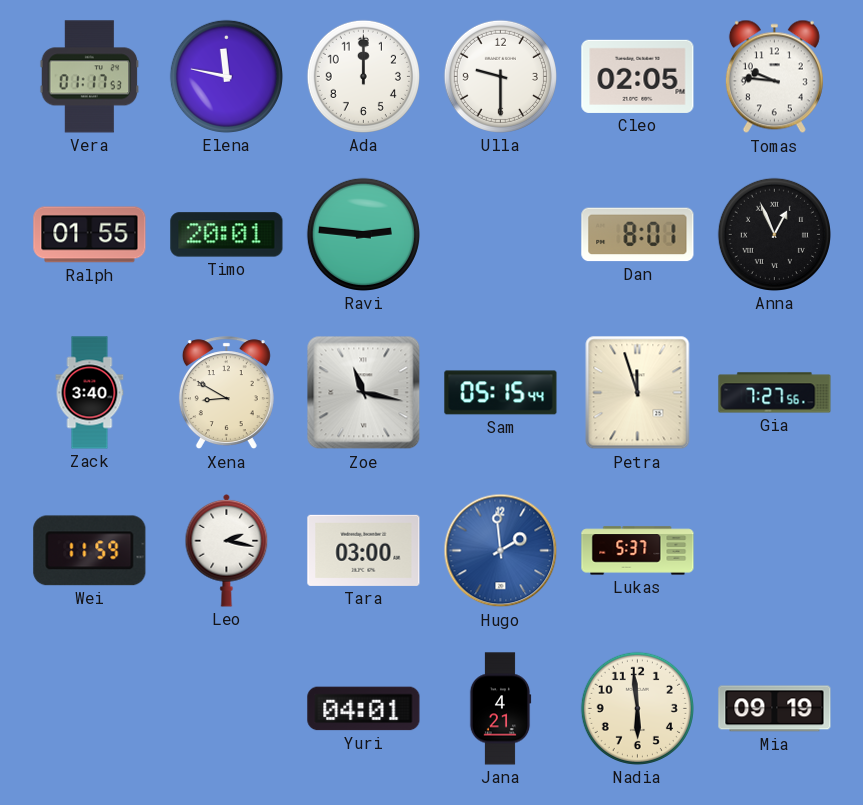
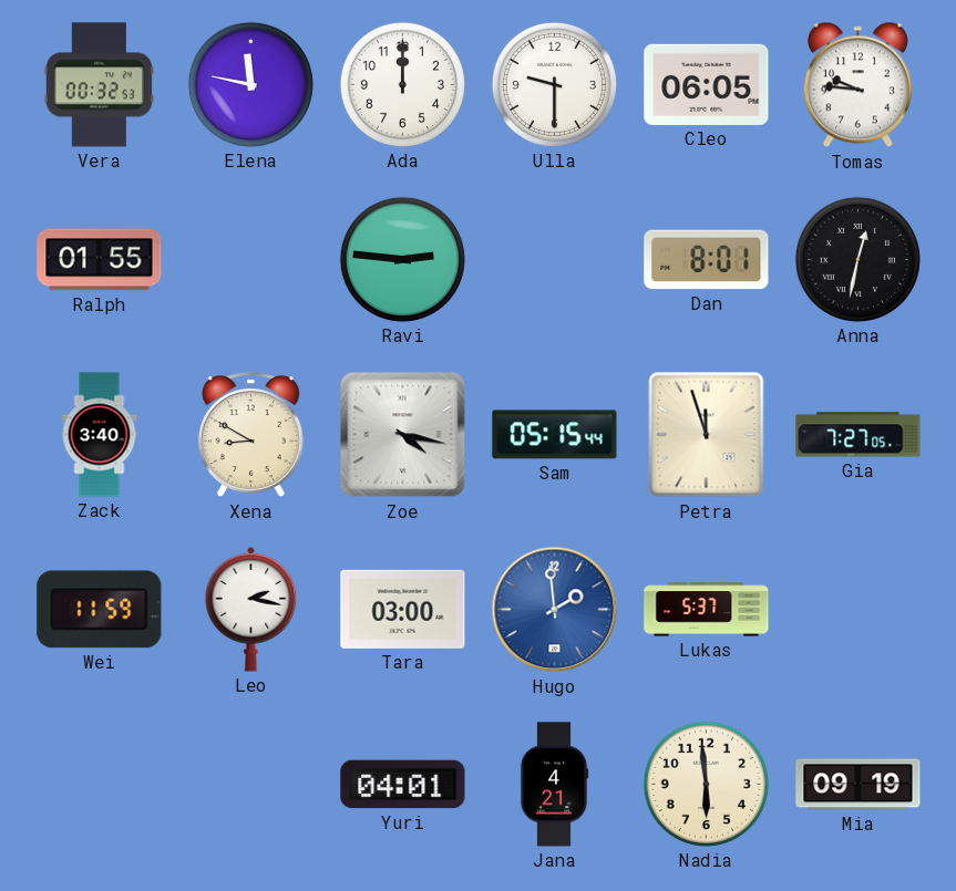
Vera: 01:17 -> 00:32
Cleo: 02:05 -> 06:05
Timo: 20:01 -> none
Anna: 12:56 -> 12:32
Zoe: 11:17 -> 4:17
Gia: 7:27:56 -> 7:27:05
